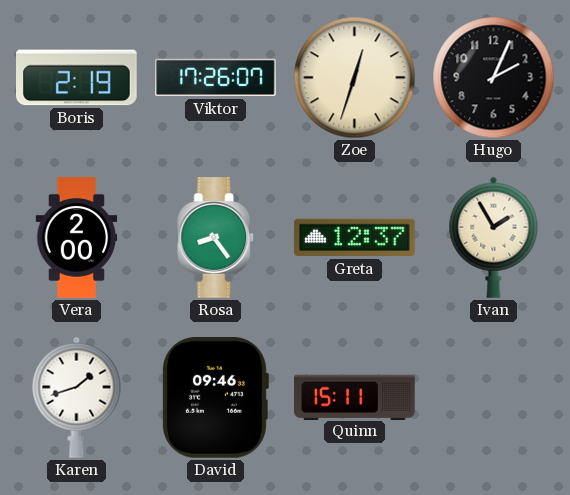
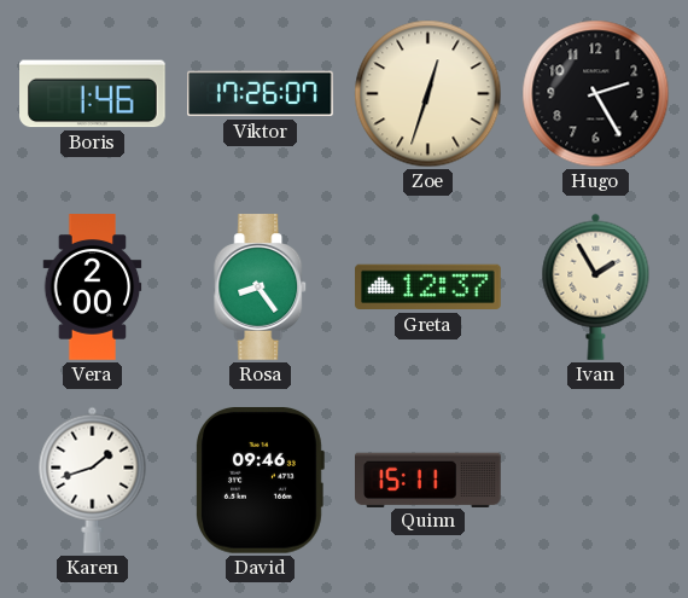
Boris: 2:19 -> 1:46
Hugo: 2:04 -> 2:25
